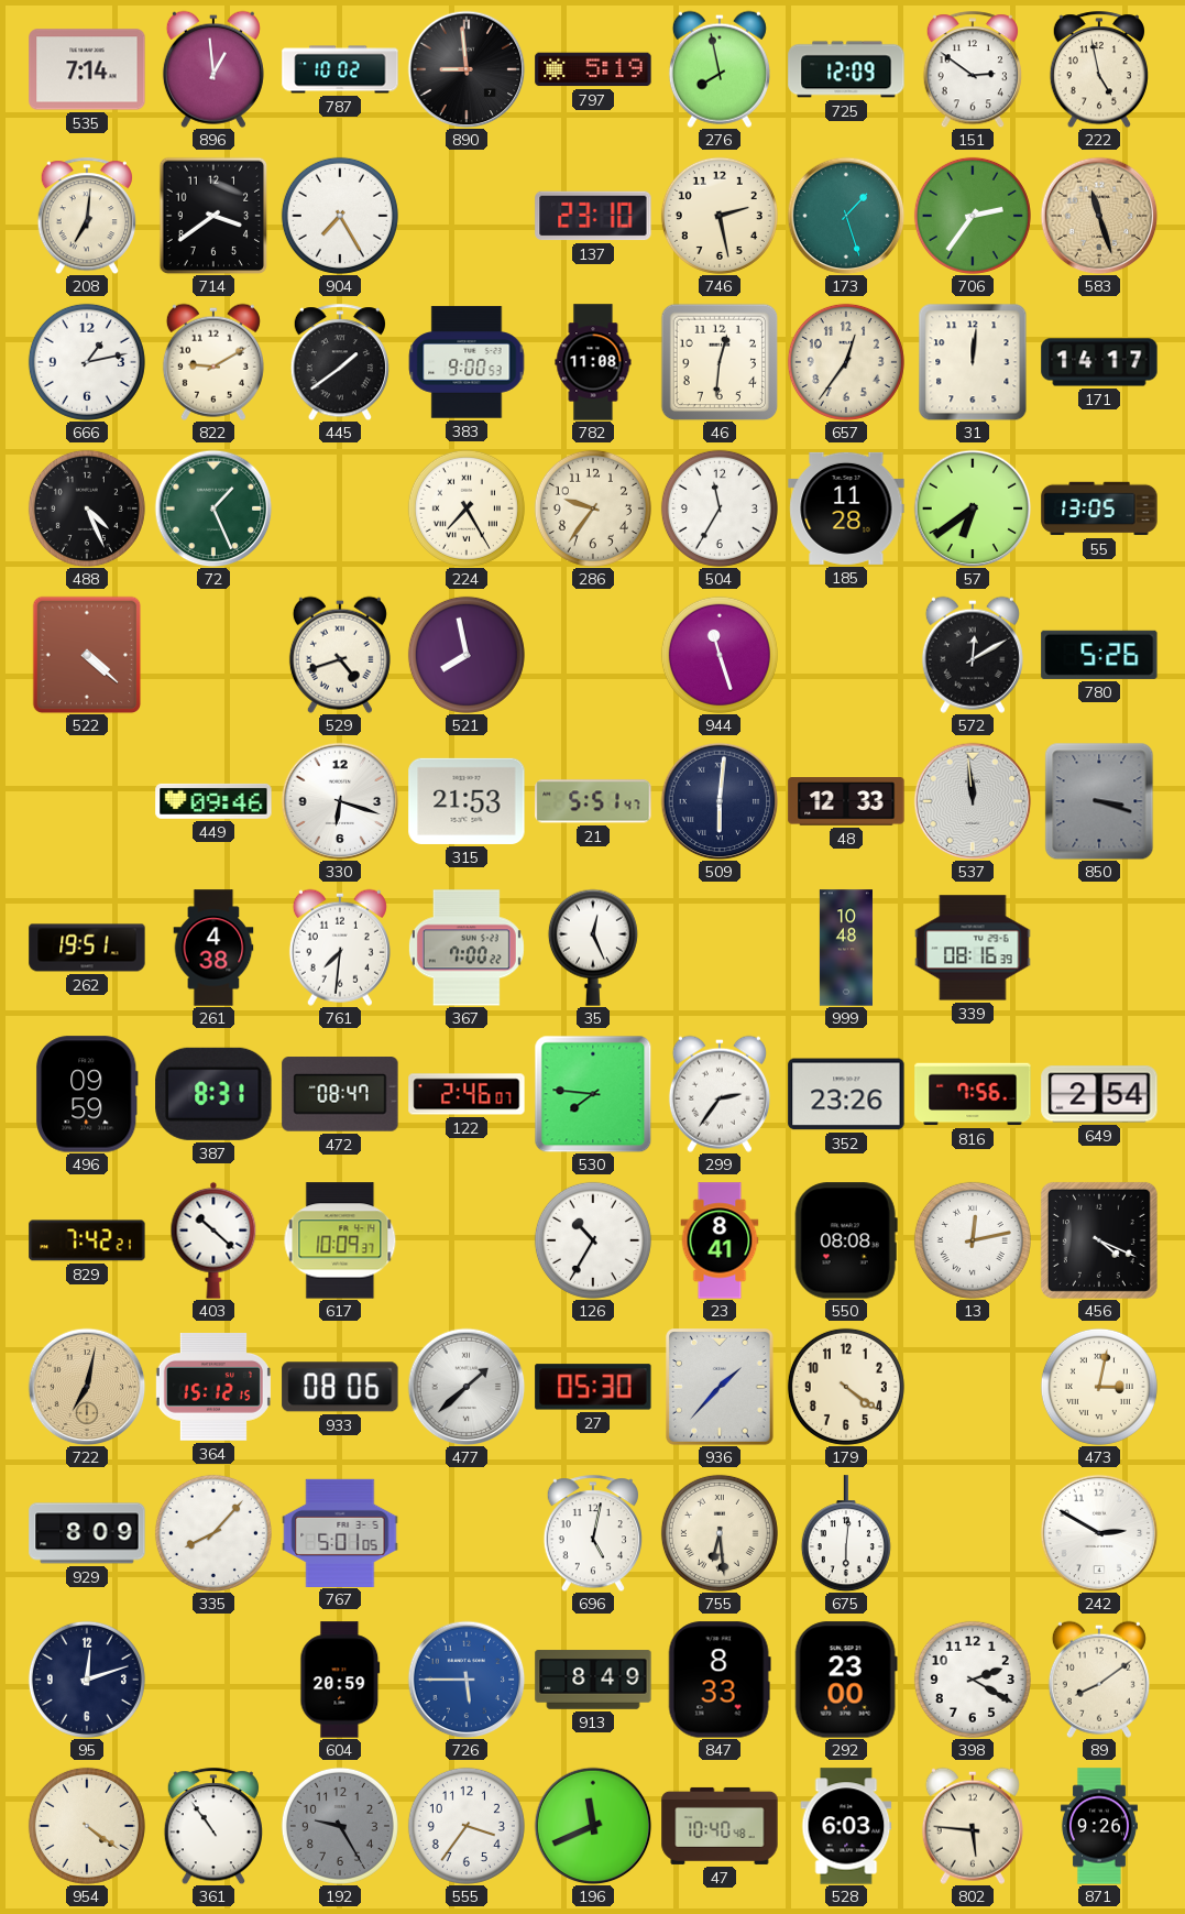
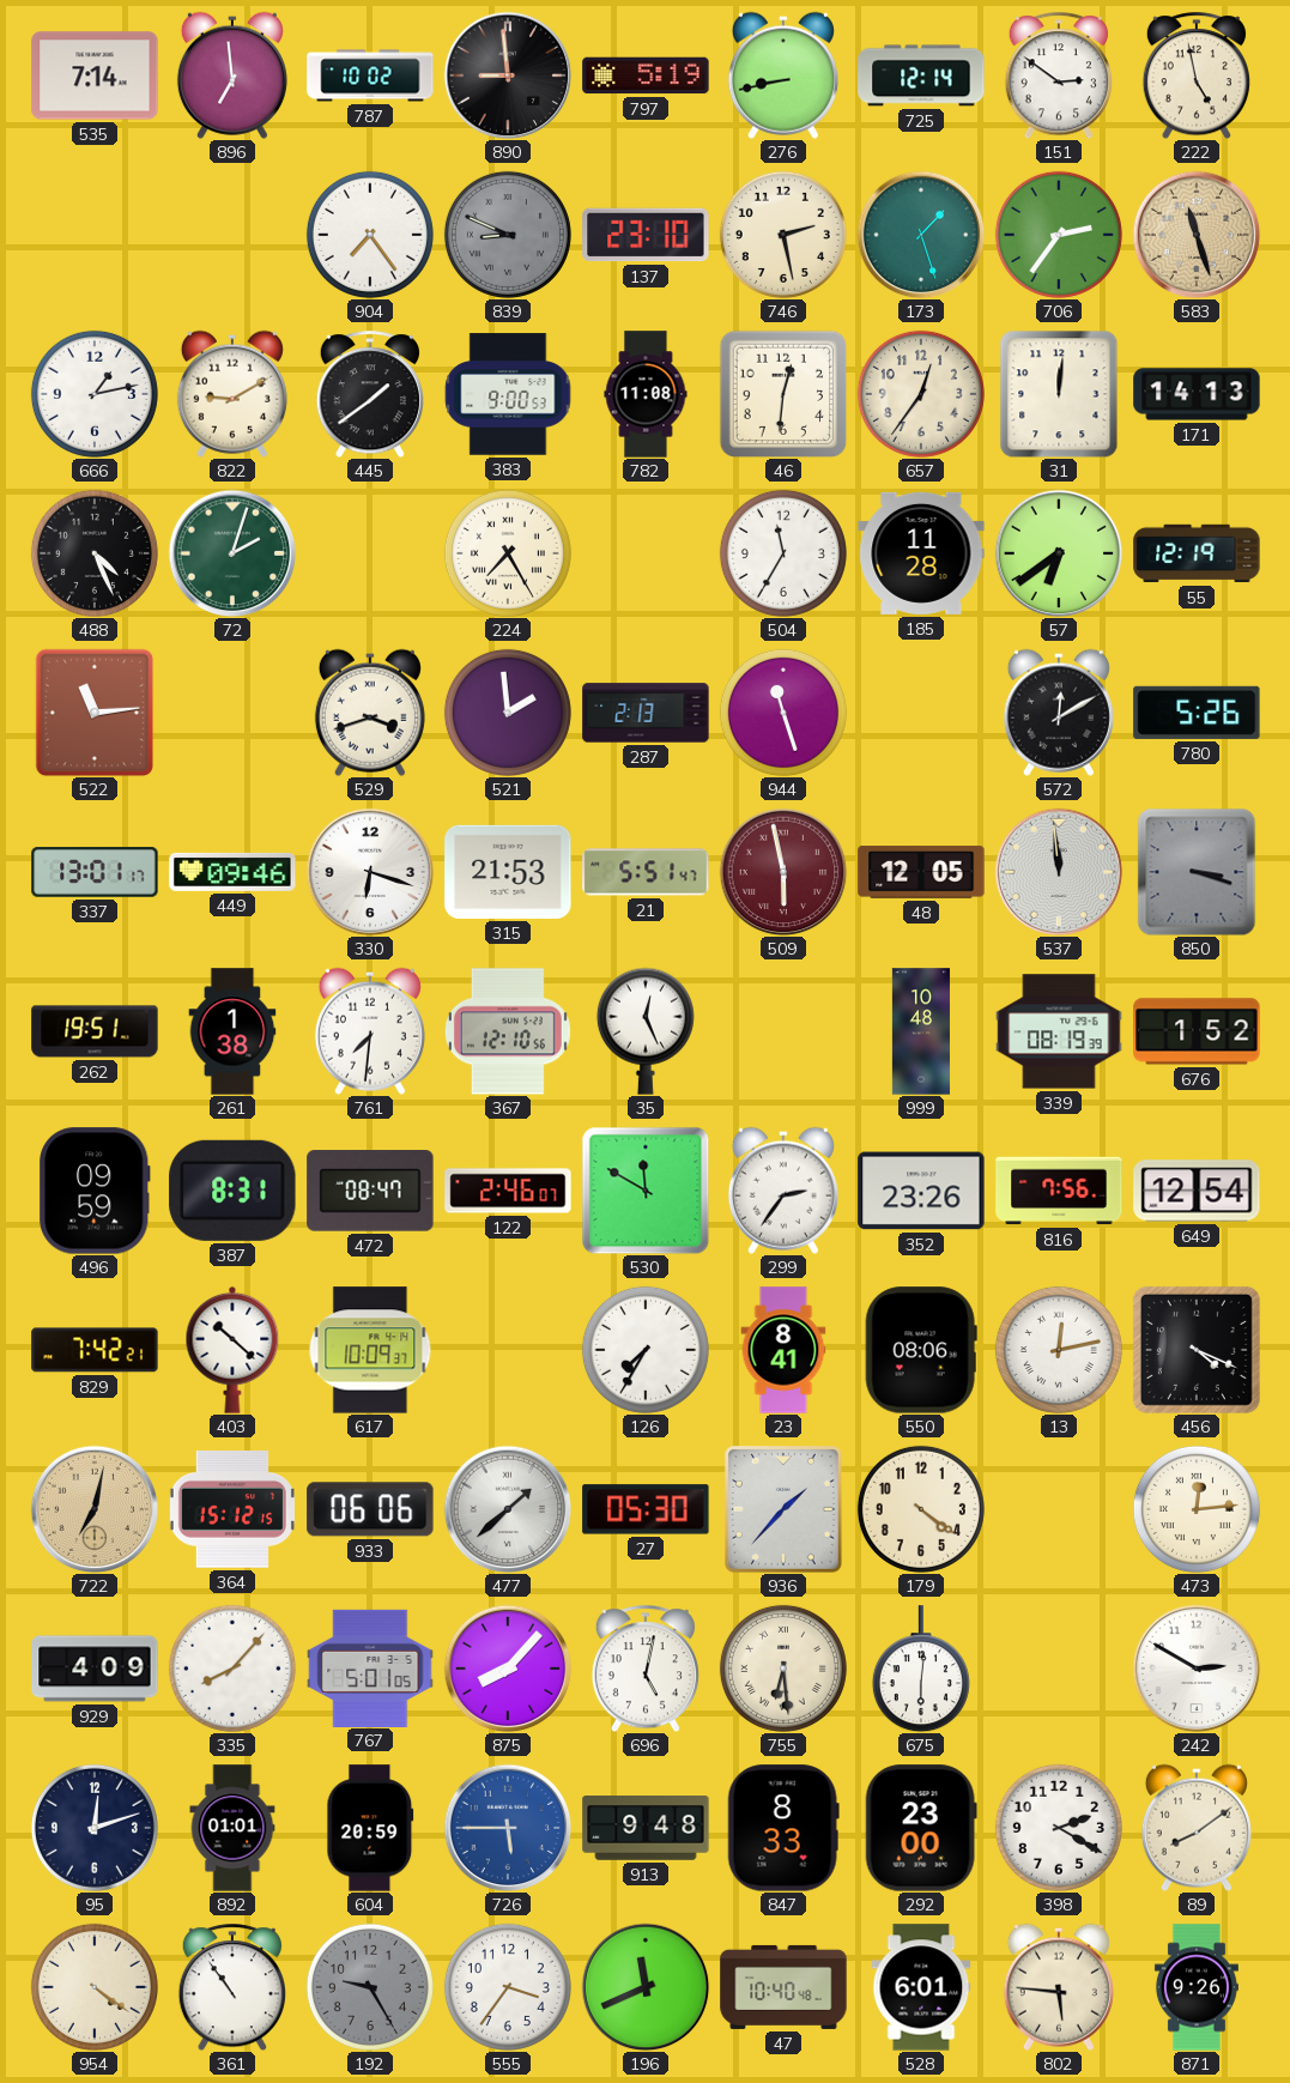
896: 12:59 -> 6:59
276: 7:58 -> 8:43
725: 12:09 -> 12:14
208: 7:01 -> none
714: 3:39 -> none
904: 7:25 -> 7:24
839: none -> 8:49
171: 14:17 -> 14:13
72: 1:26 -> 2:03
286: 9:36 -> none
55: 13:05 -> 12:19
522: 4:22 -> 11:14
529: 4:42 -> 3:42
521: 7:58 -> 1:59
287: none -> 2:13
337: none -> 13:01
509: 6:01 -> 5:58
509 dial: navy -> burgundy
48: 12:33 -> 12:05
261: 4:38 -> 1:38
367: 7:00 -> 12:10
339: 08:16 -> 08:19
676: none -> 1:52
530: 7:46 -> 11:50
649: 2:54 -> 12:54
126: 10:35 -> 7:35
550: 08:08 -> 08:06
933: 08:06 -> 06:06
473: 3:02 -> 12:14
929: 8:09 -> 4:09
875: none -> 8:07
892: none -> 01:01
913: 8:49 -> 9:48
528: 6:03 -> 6:01
